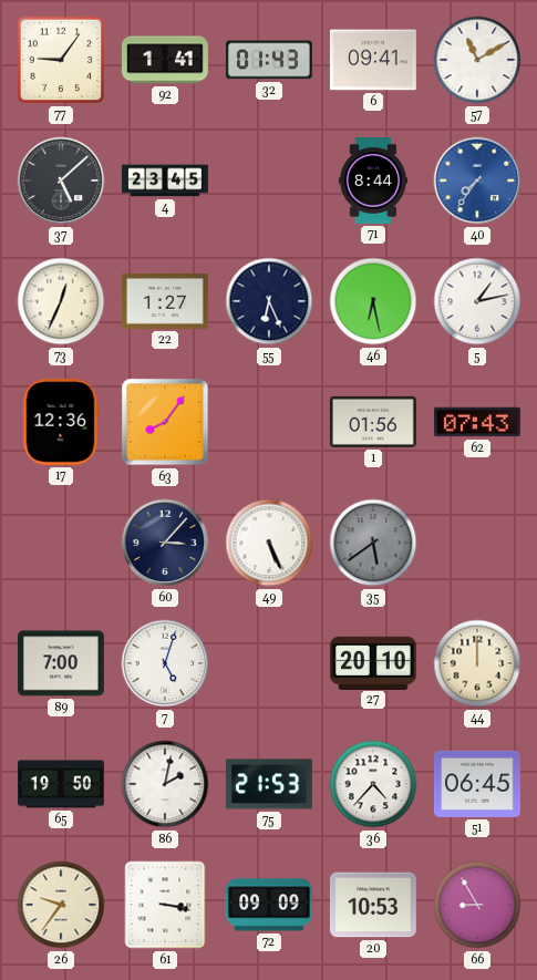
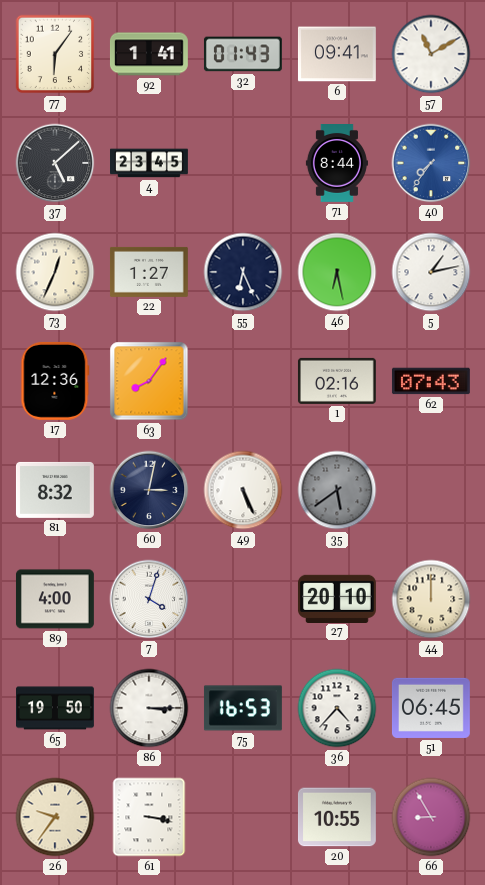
77: 9:06 -> 6:06
1: 01:56 -> 02:16
81: none -> 8:32
60: 3:07 -> 3:02
89: 7:00 -> 4:00
7: 5:03 -> 4:03
86: 2:02 -> 3:15
75: 21:53 -> 16:53
72: 09:09 -> none
20: 10:53 -> 10:55
